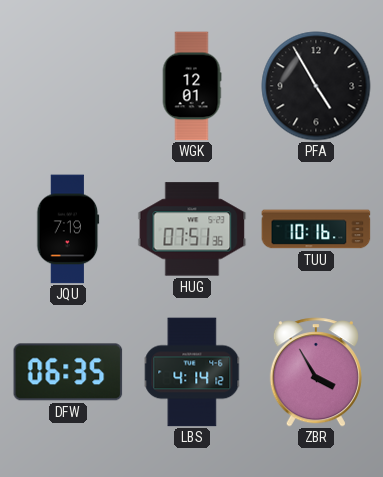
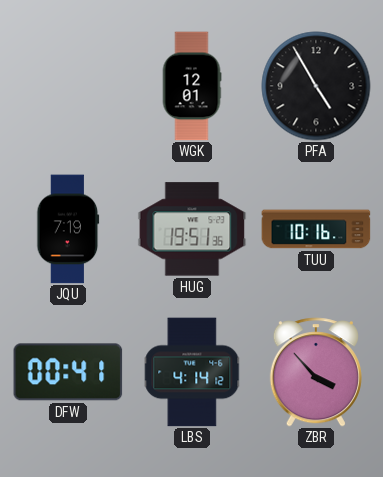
HUG: 07:51 -> 19:51
DFW: 06:35 -> 00:41
ZBR: 3:55 -> 3:53
